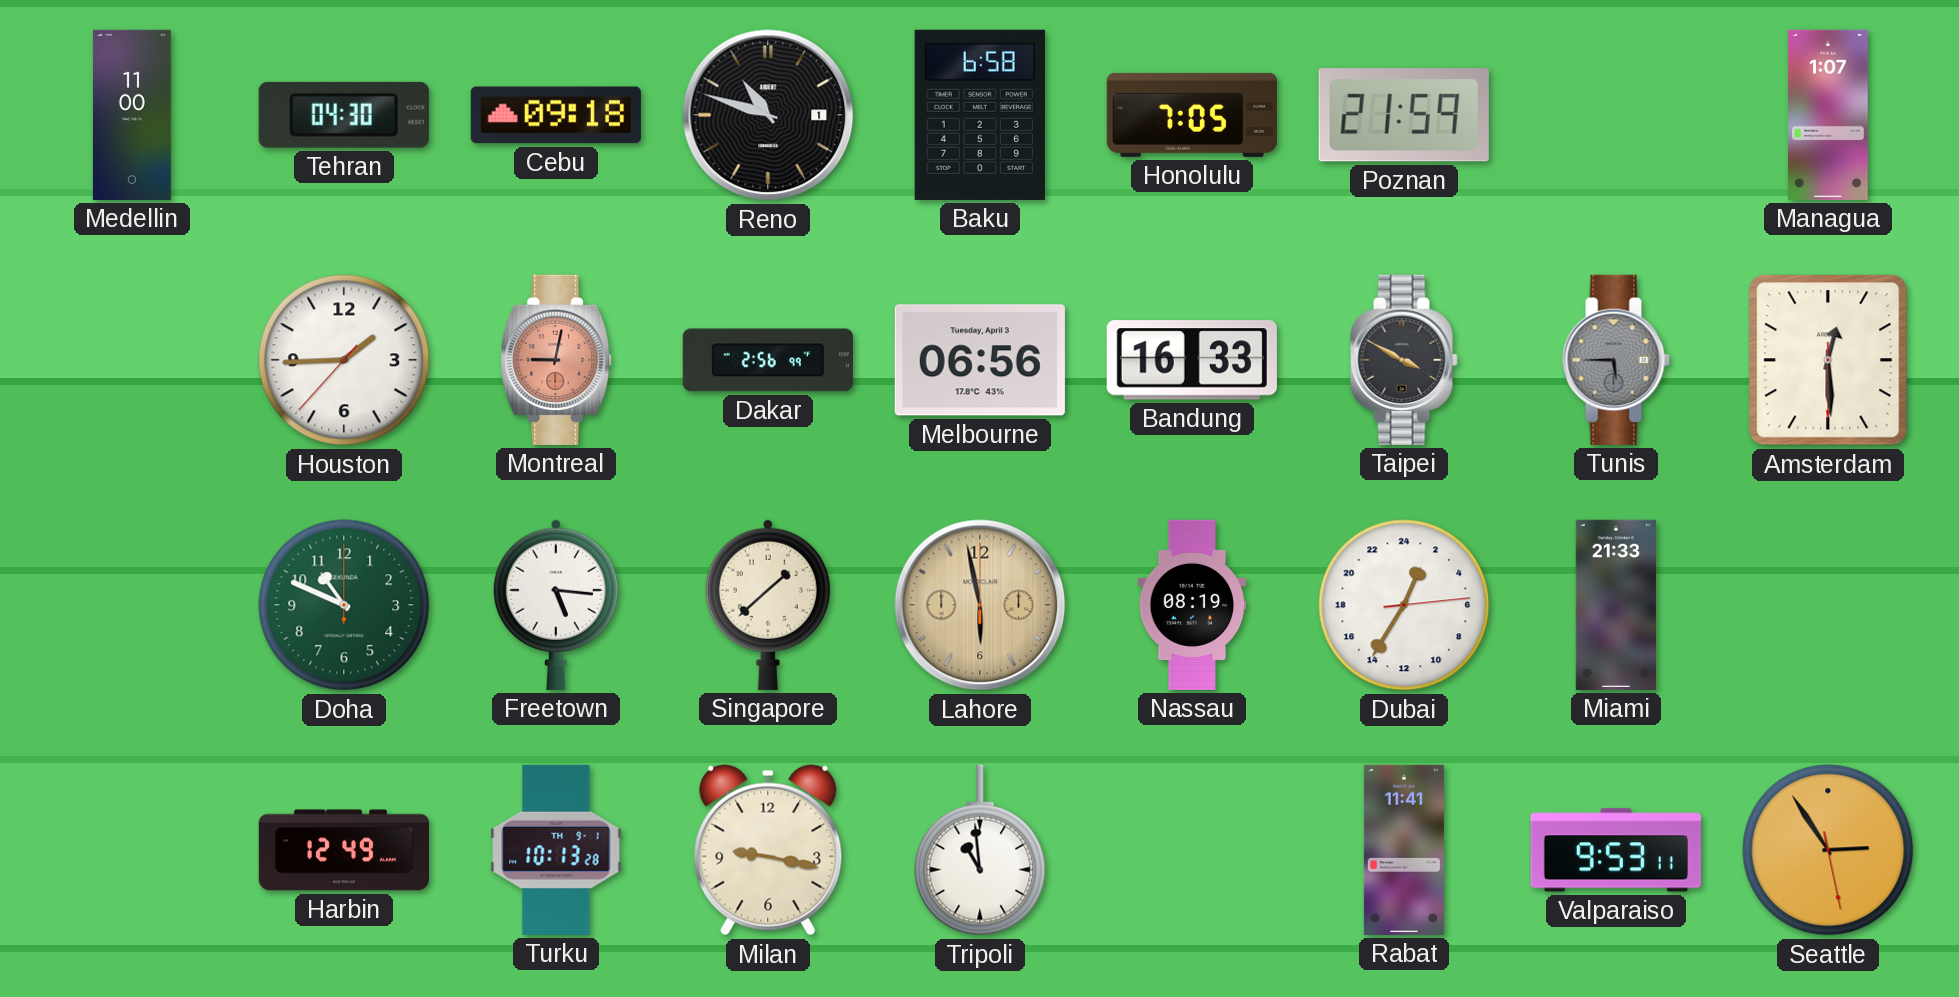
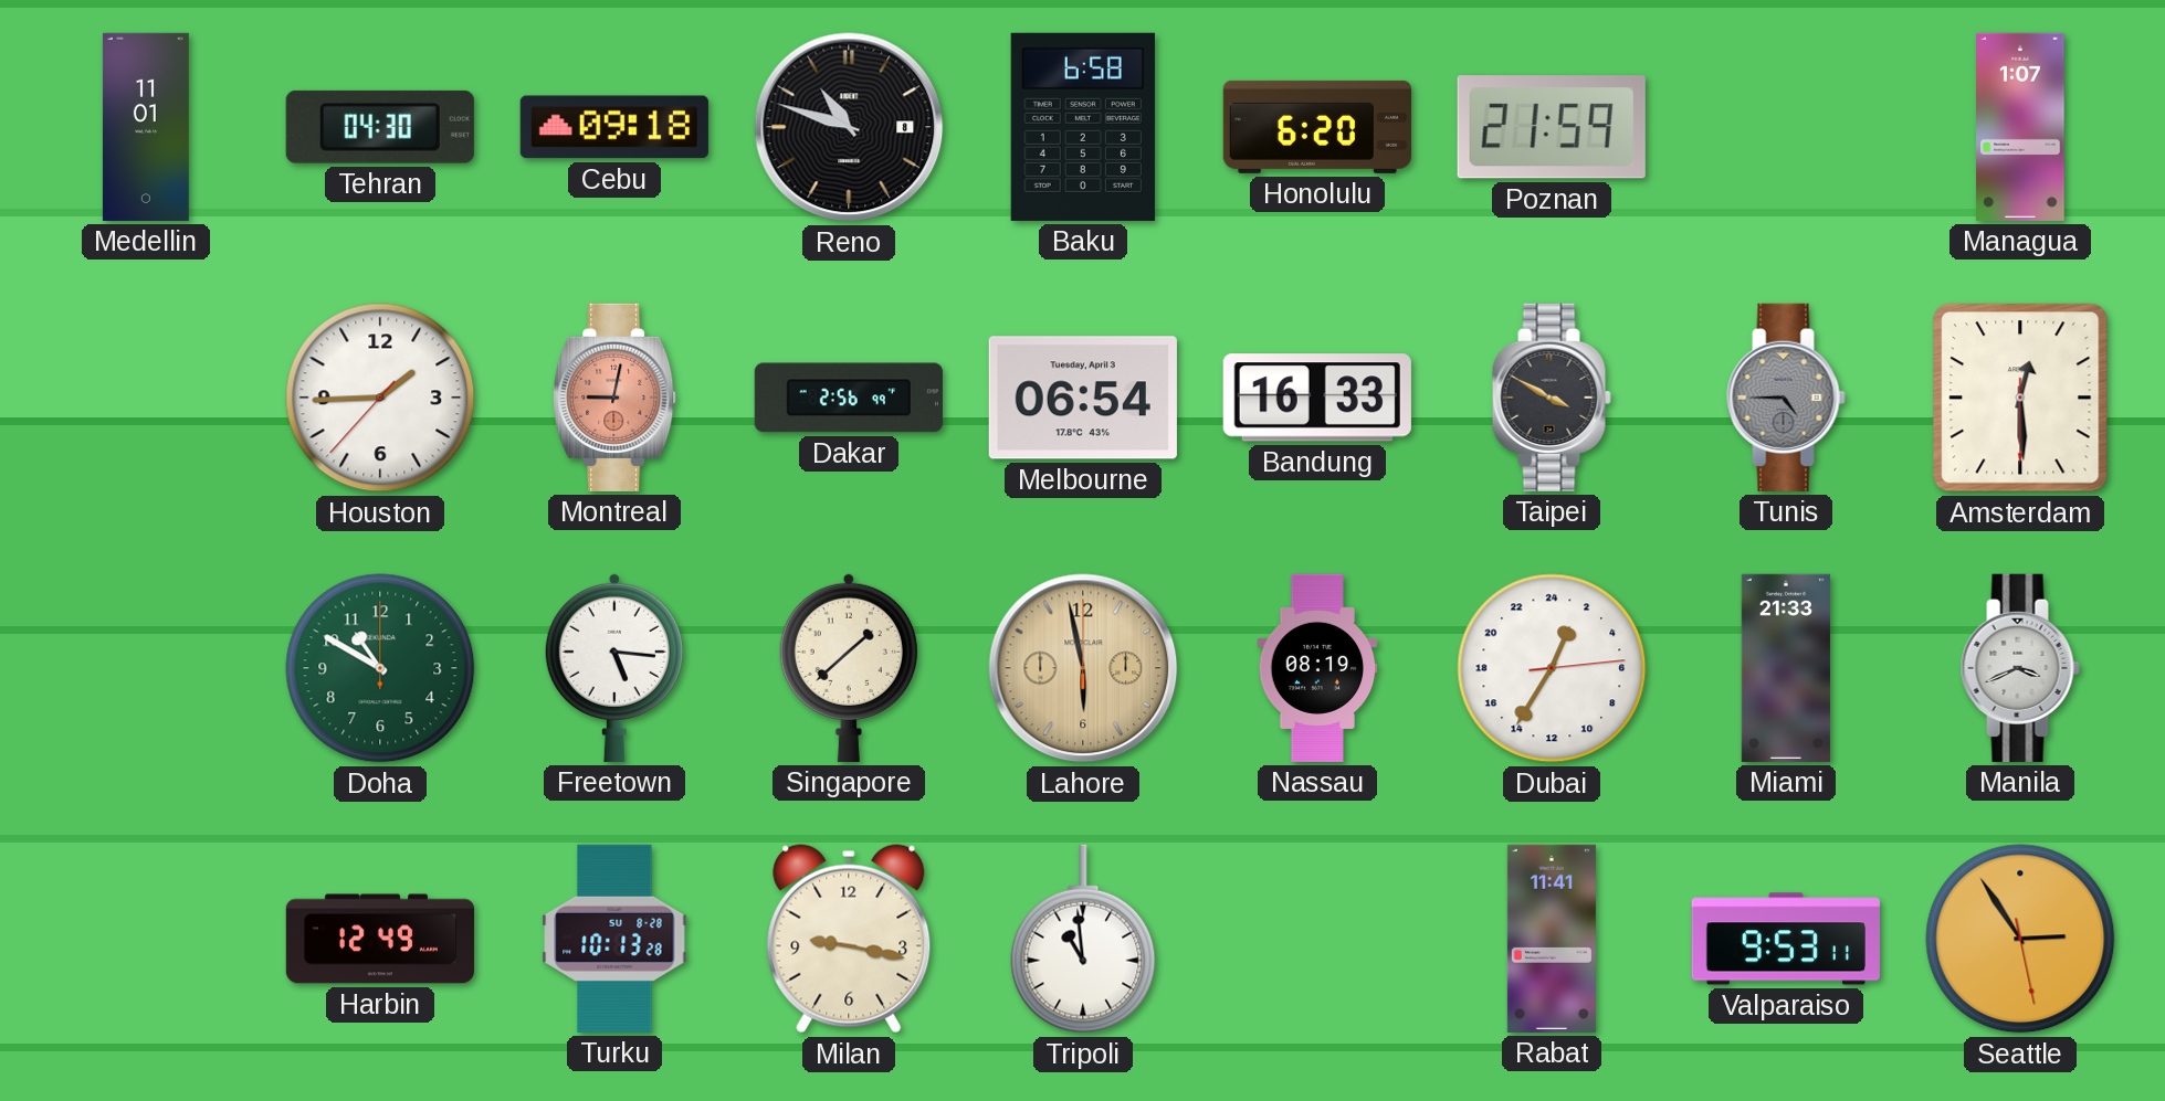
Medellin: 11:00 -> 11:01
Reno date: 1 -> 8
Honolulu: 7:05 -> 6:20
Melbourne: 06:56 -> 06:54
Tunis: 5:45 -> 4:45
Doha: 10:49 -> 10:50
Manila: none -> 3:41
Turku date: TH 9-1 -> SU 8-28
